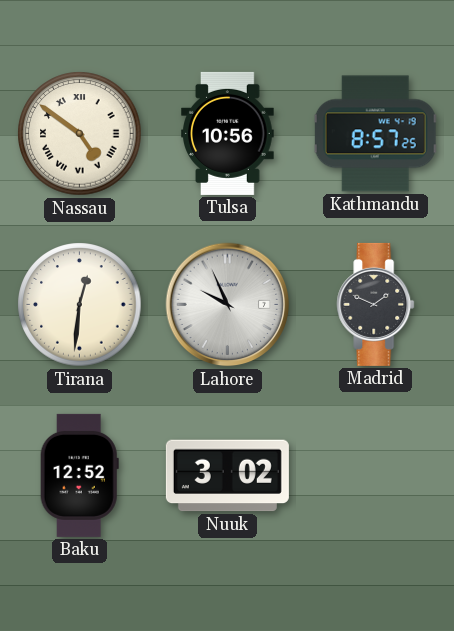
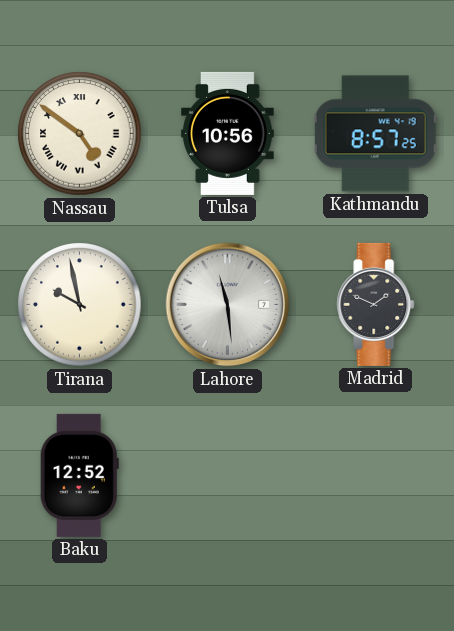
Tirana: 12:31 -> 9:58
Lahore: 9:56 -> 11:29
Nuuk: 3:02 -> none
